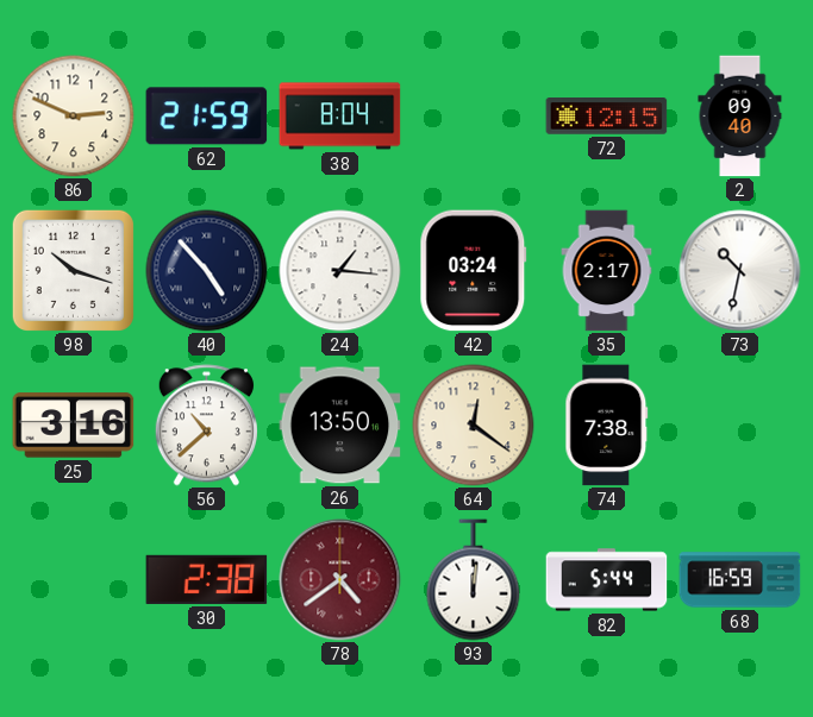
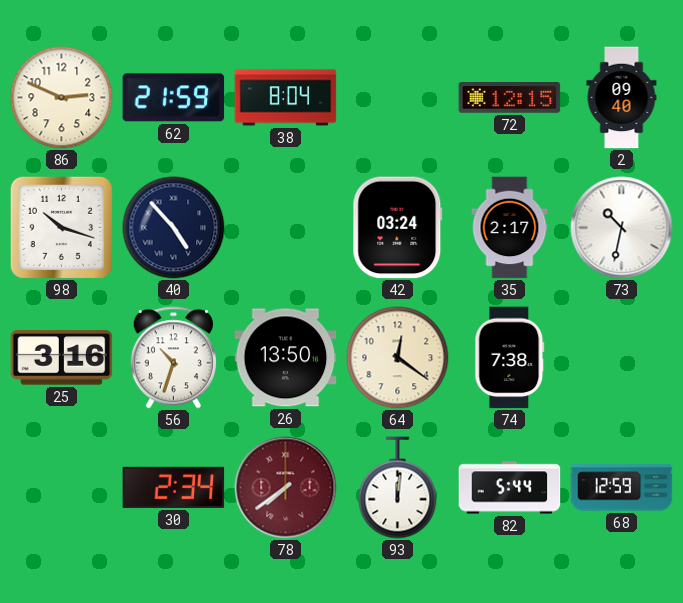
24: 1:16 -> none
56: 10:38 -> 10:33
30: 2:38 -> 2:34
78: 4:39 -> 7:39
68: 16:59 -> 12:59
